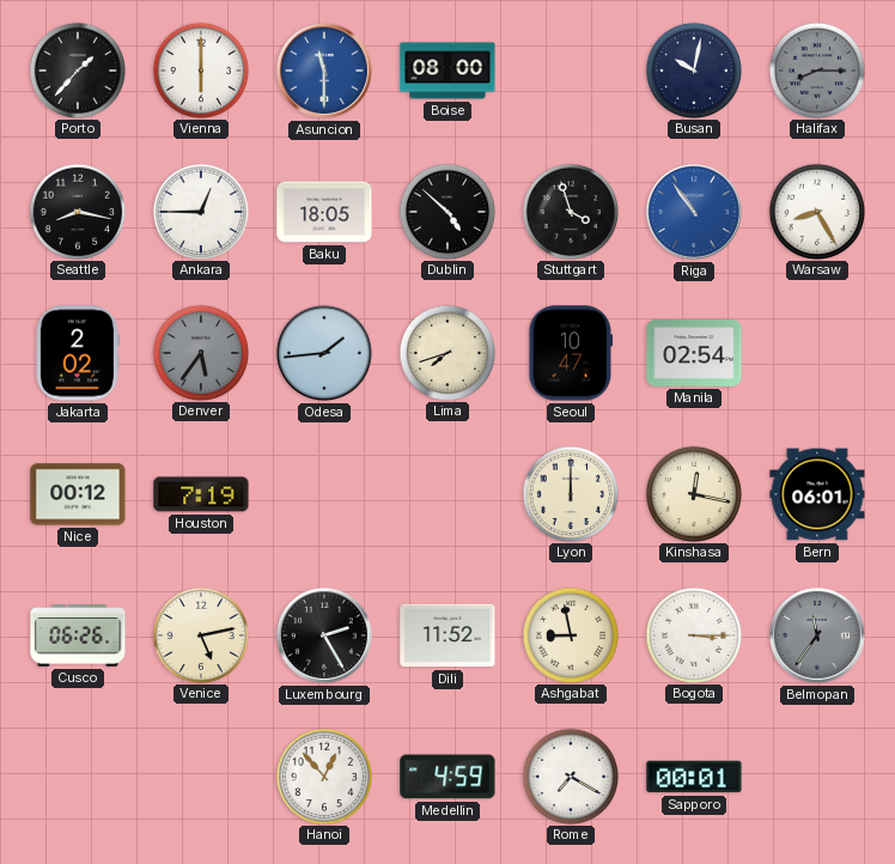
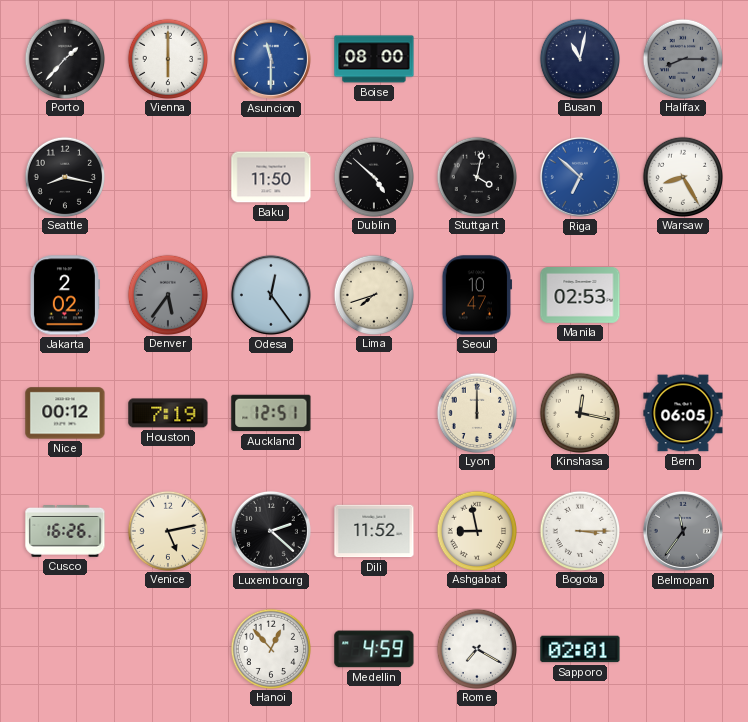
Busan: 10:02 -> 11:02
Ankara: 12:45 -> none
Baku: 18:05 -> 11:50
Stuttgart: 3:57 -> 4:02
Riga: 10:54 -> 6:52
Odesa: 1:44 -> 12:24
Manila: 02:54 -> 02:53
Auckland: none -> 12:51
Bern: 06:01 -> 06:05
Cusco: 06:26 -> 16:26
Luxembourg: 2:25 -> 2:22
Sapporo: 00:01 -> 02:01
